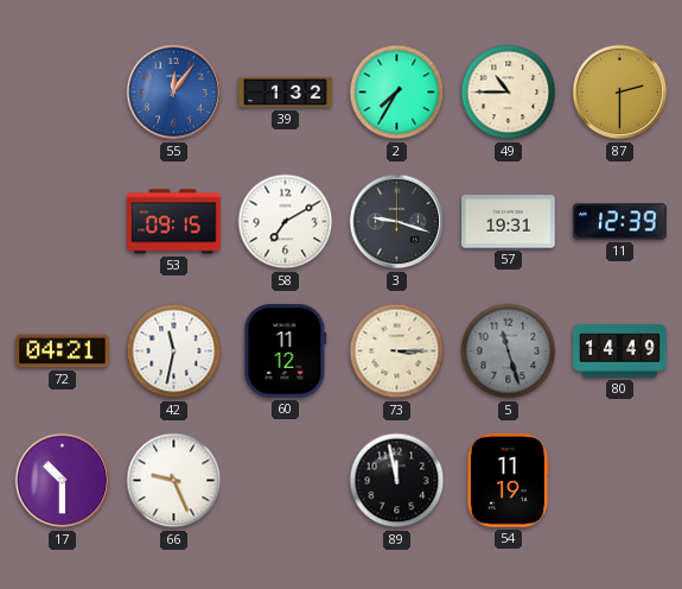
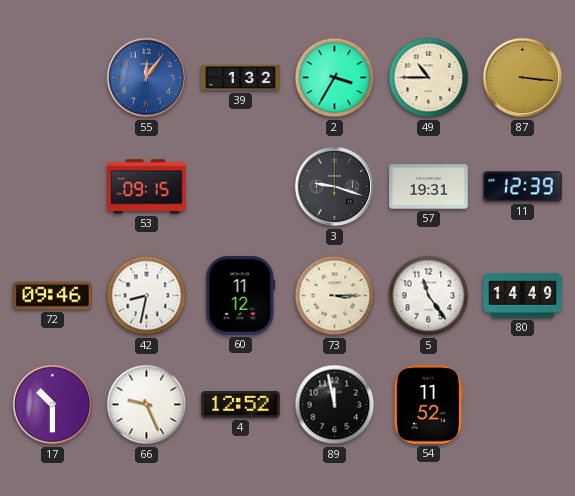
2: 7:35 -> 3:35
87: 2:30 -> 3:16
58: 7:10 -> none
72: 04:21 -> 09:46
42: 11:32 -> 8:32
5: 11:27 -> 11:24
5 dial: grey -> white
4: none -> 12:52
54: 11:19 -> 11:52
